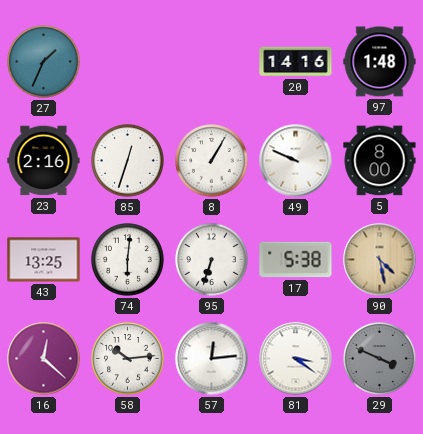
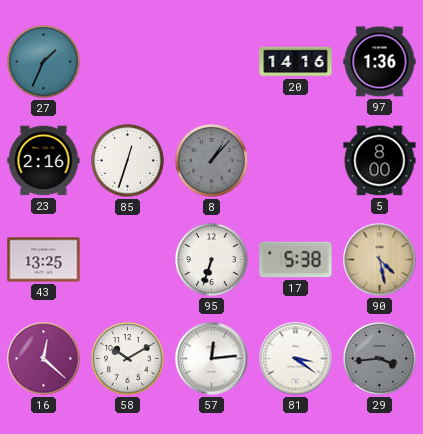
97: 1:48 -> 1:36
8: 1:05 -> 1:07
8 dial: white -> grey
49: 9:49 -> none
74: 6:01 -> none
58: 10:14 -> 10:10
29: 3:49 -> 3:44
